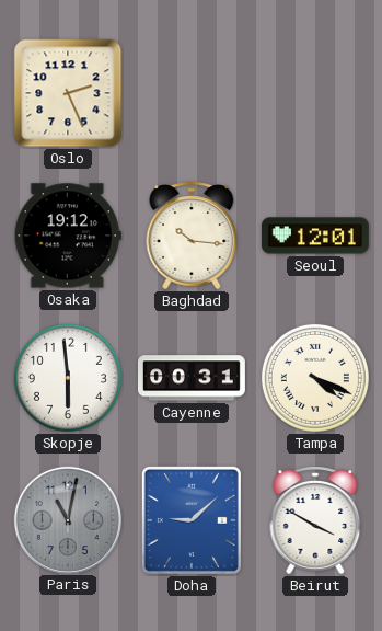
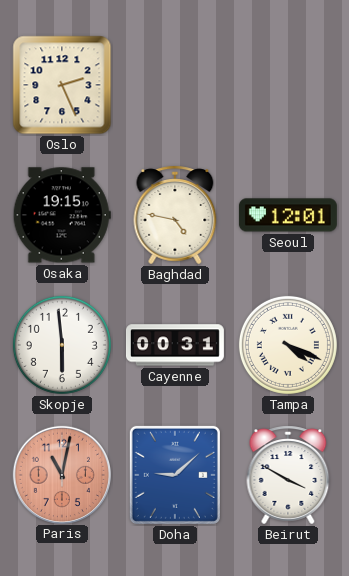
Osaka: 19:12 -> 19:15
Baghdad: 10:16 -> 4:47
Paris dial: grey -> salmon
